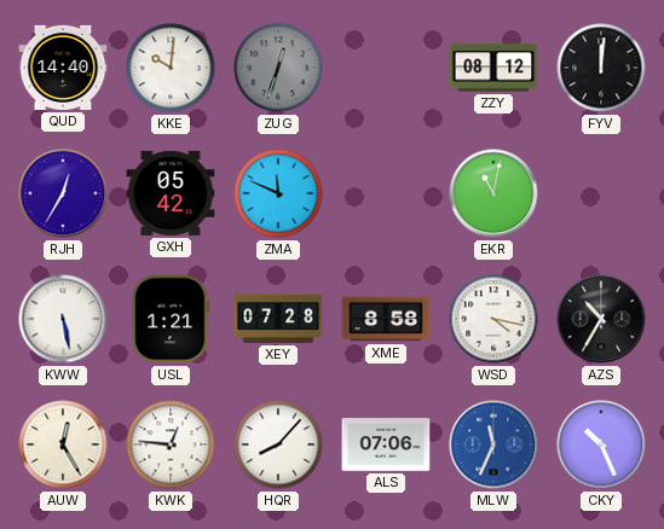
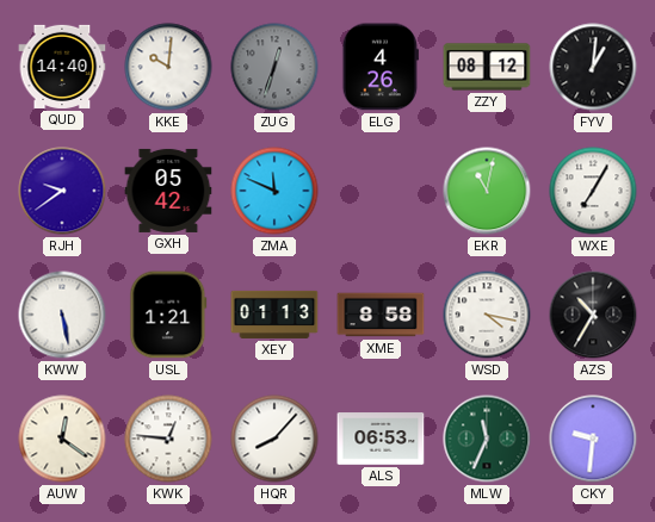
ELG: none -> 4:26
FYV: 12:01 -> 1:01
RJH: 12:35 -> 9:39
WXE: none -> 7:05
XEY: 07:28 -> 01:13
AUW: 12:25 -> 12:21
ALS: 07:06 -> 06:53
MLW dial: blue -> green
CKY: 10:26 -> 9:31
